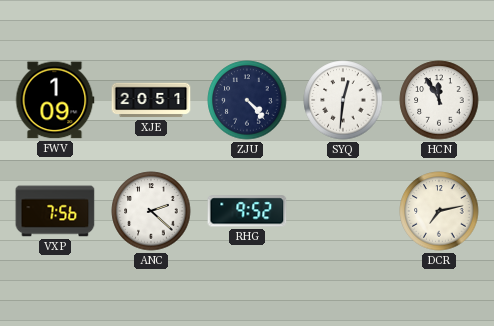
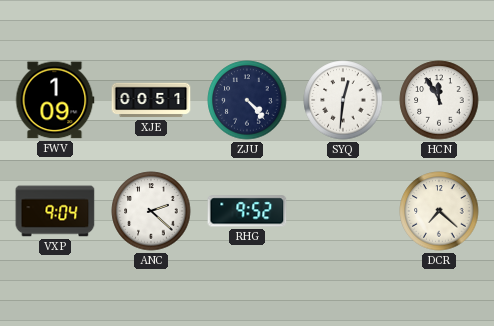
XJE: 20:51 -> 00:51
VXP: 7:56 -> 9:04
DCR: 7:13 -> 7:22
